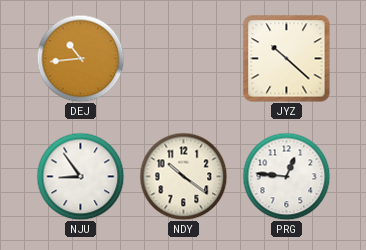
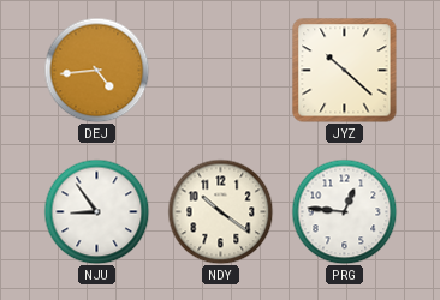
DEJ: 10:44 -> 4:44
